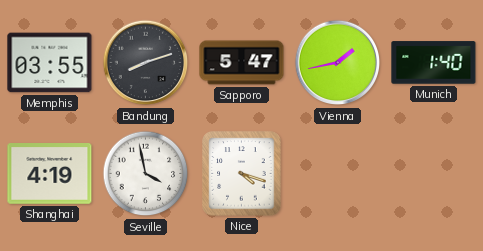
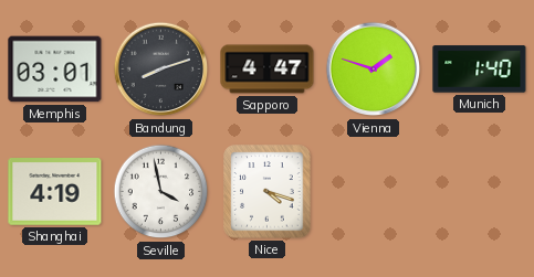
Memphis: 03:55 -> 03:01
Sapporo: 5:47 -> 4:47
Vienna: 1:43 -> 1:48
